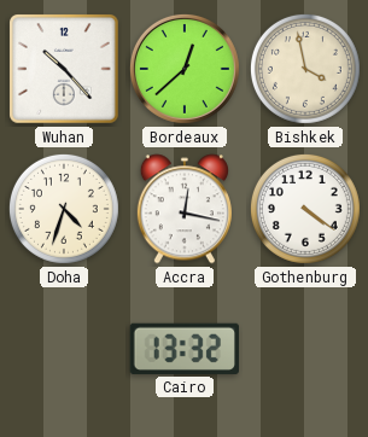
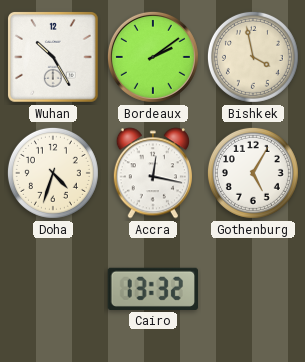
Wuhan: 10:23 -> 10:25
Bordeaux: 12:38 -> 2:09
Gothenburg: 4:21 -> 5:05
